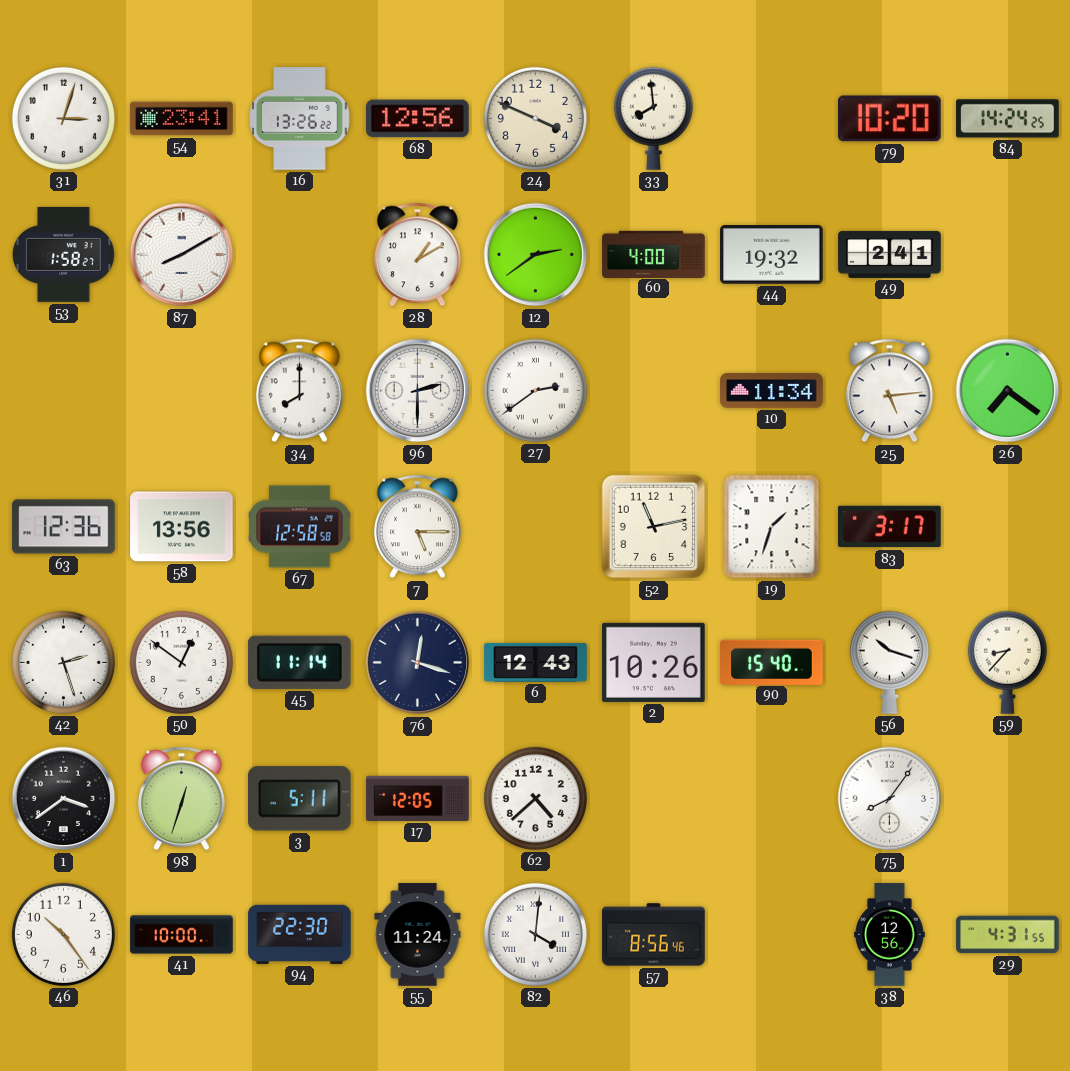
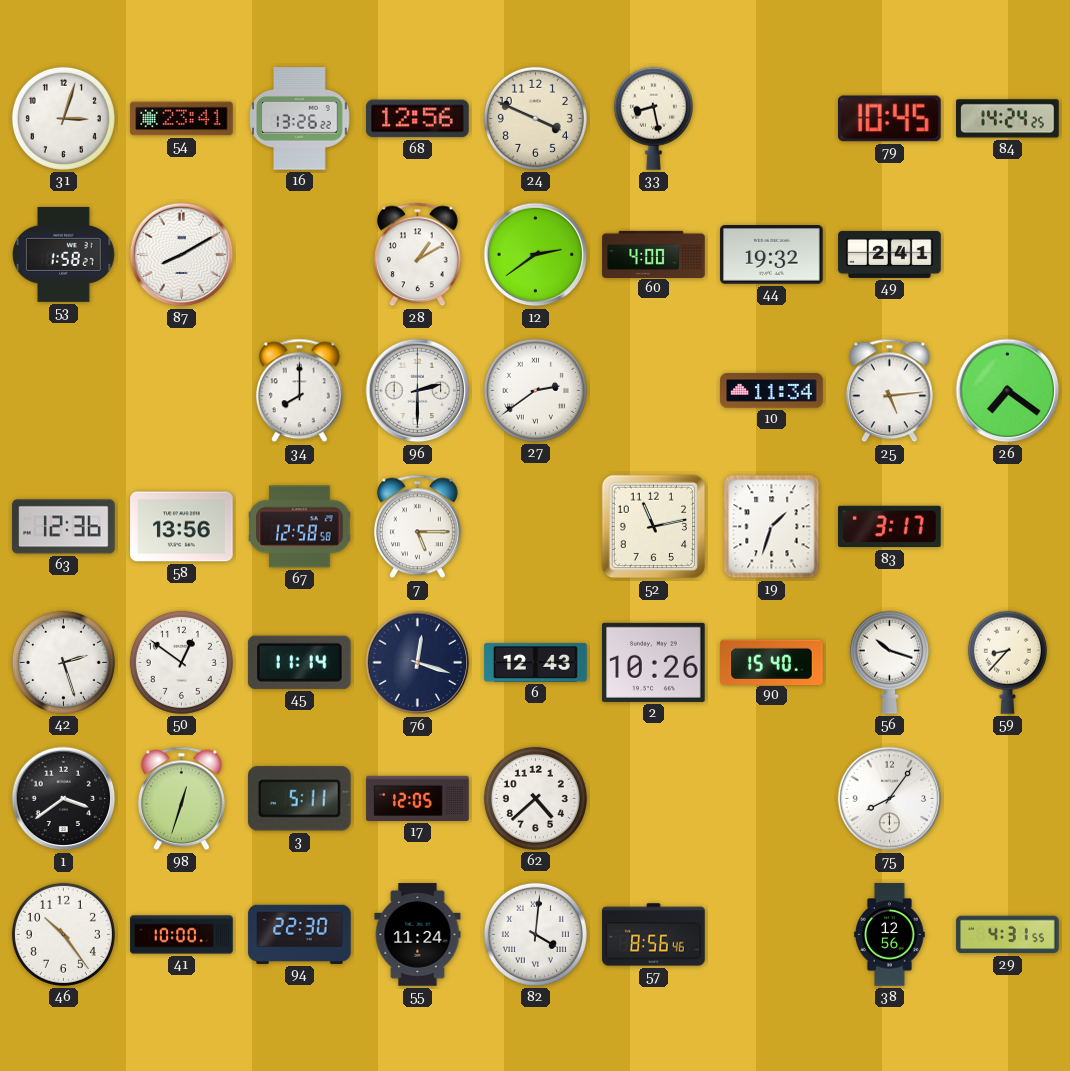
33: 7:59 -> 8:28
79: 10:20 -> 10:45
